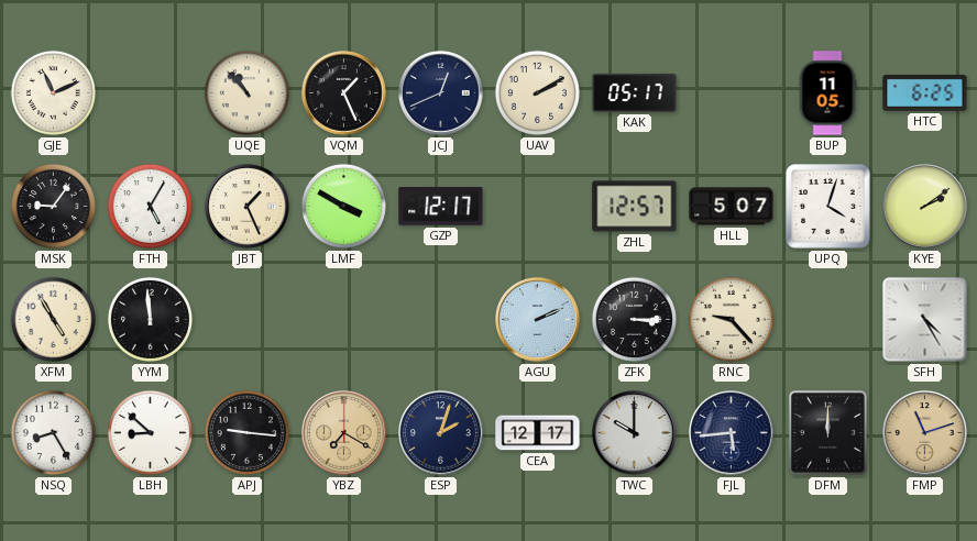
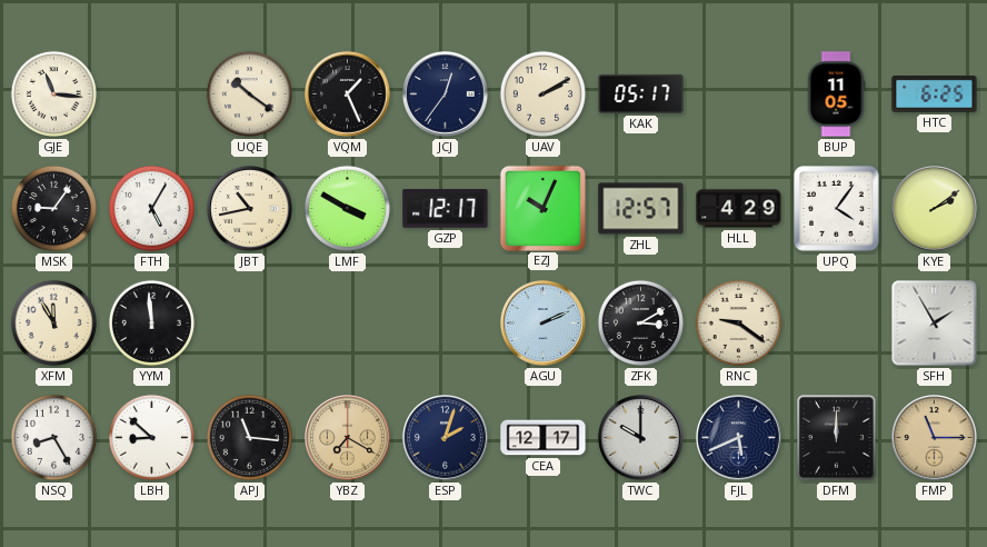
GJE: 11:11 -> 11:16
UQE: 10:53 -> 10:21
JCJ: 12:41 -> 12:36
JBT: 1:26 -> 10:43
EZJ: none -> 10:04
HLL: 5:07 -> 4:29
UPQ: 4:03 -> 4:06
XFM: 4:55 -> 11:55
ZFK: 3:15 -> 3:10
RNC: 9:23 -> 9:21
SFH: 4:25 -> 1:55
APJ: 9:16 -> 11:16
FJL: 5:44 -> 5:41
FMP: 11:12 -> 11:15
